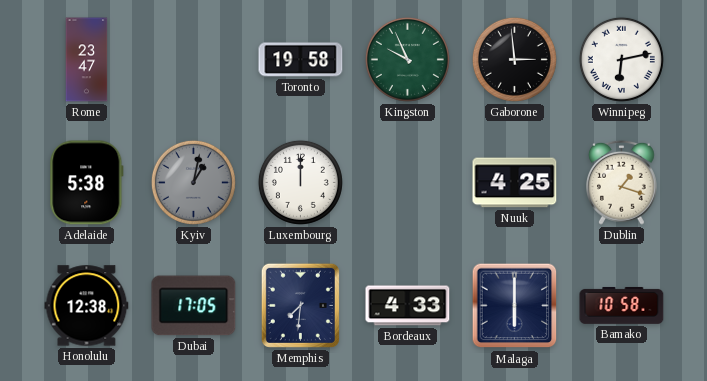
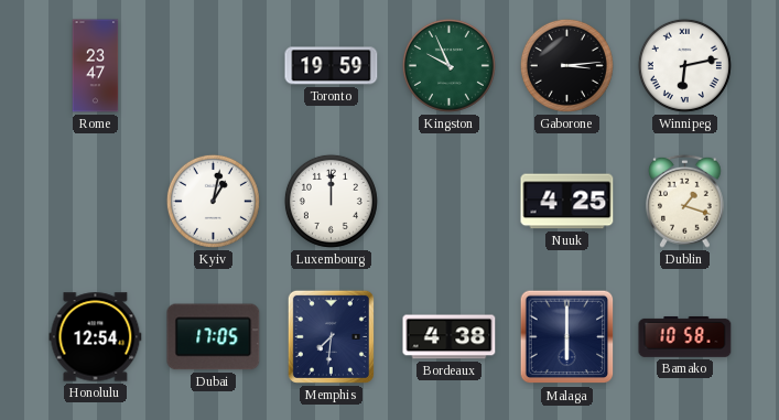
Toronto: 19:58 -> 19:59
Gaborone: 2:59 -> 3:14
Adelaide: 5:38 -> none
Kyiv dial: grey -> white
Honolulu: 12:38 -> 12:54
Bordeaux: 4:33 -> 4:38
